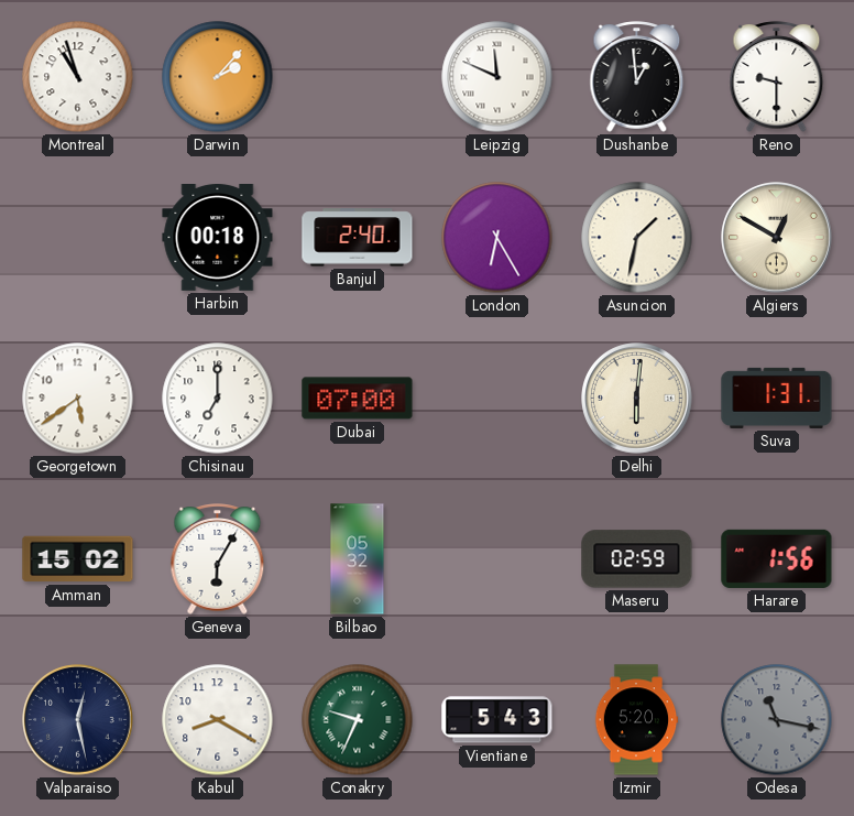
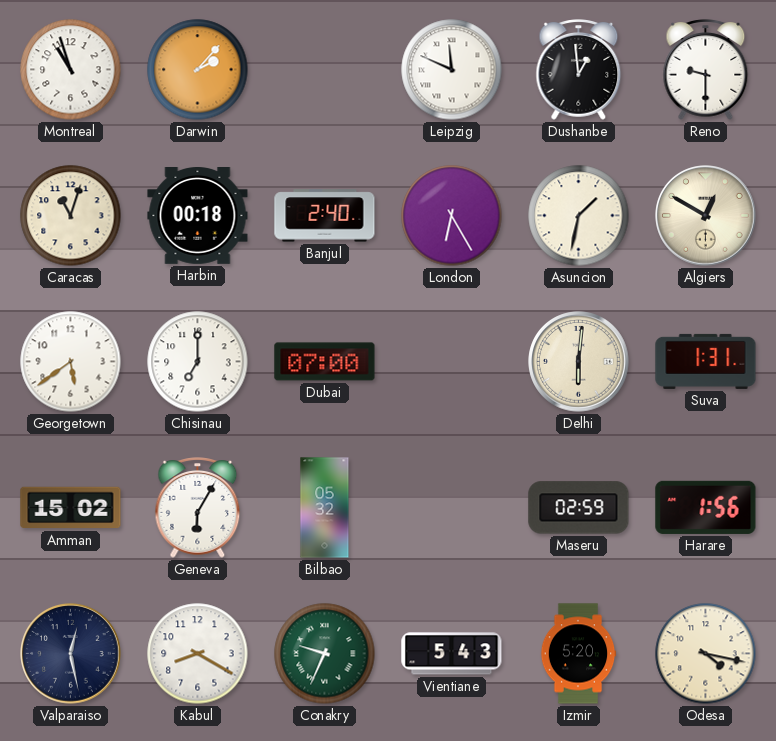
Caracas: none -> 11:03
Odesa: 11:17 -> 4:17
Odesa dial: grey -> cream
